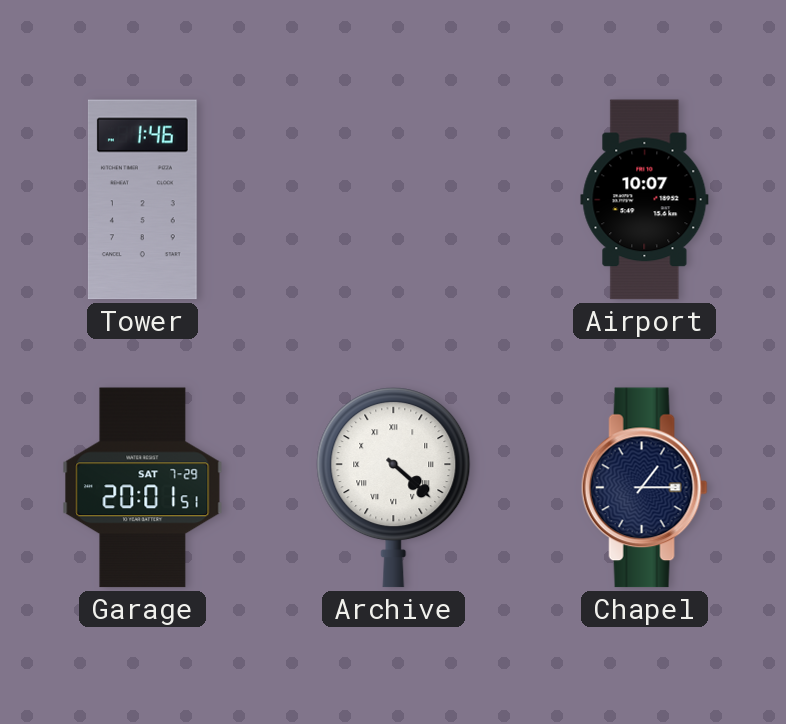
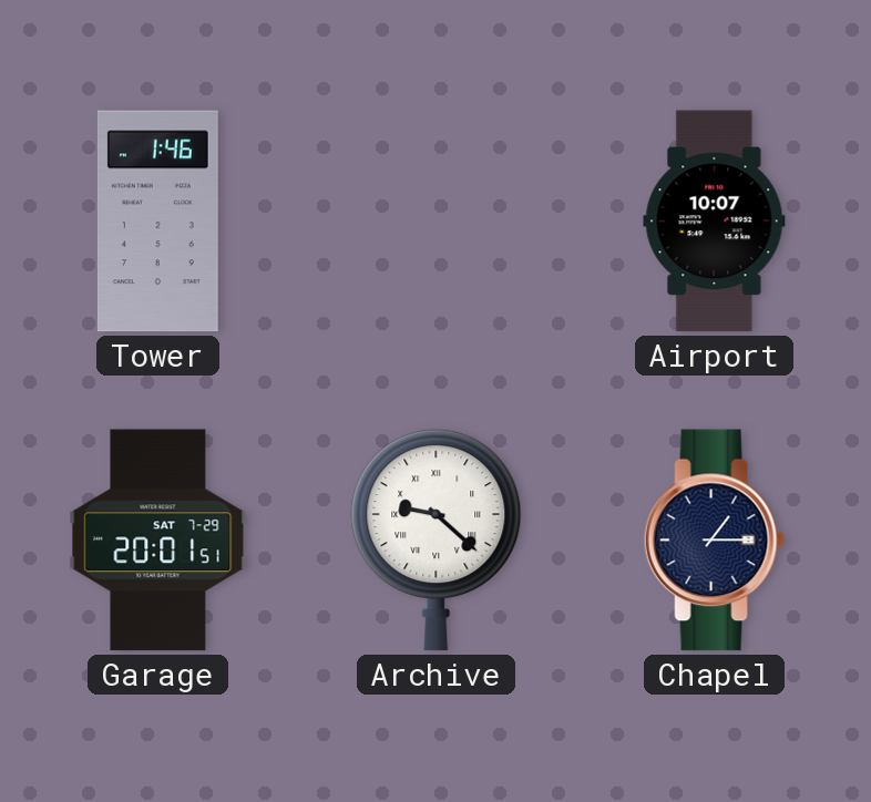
Archive: 4:22 -> 9:22
